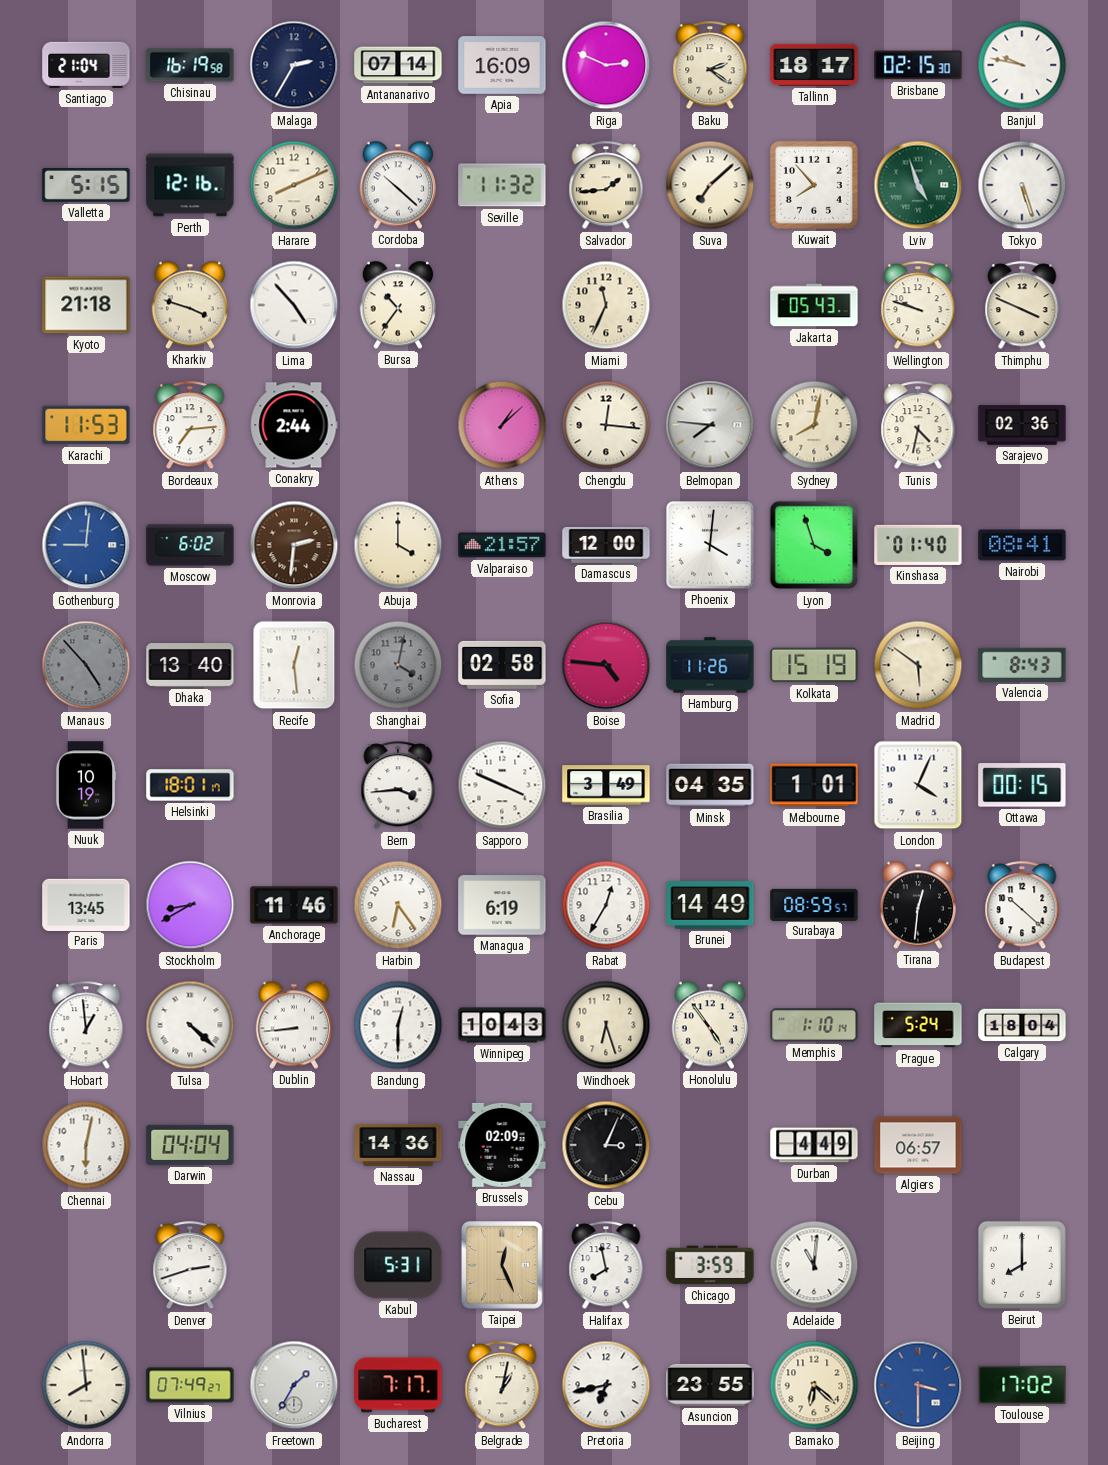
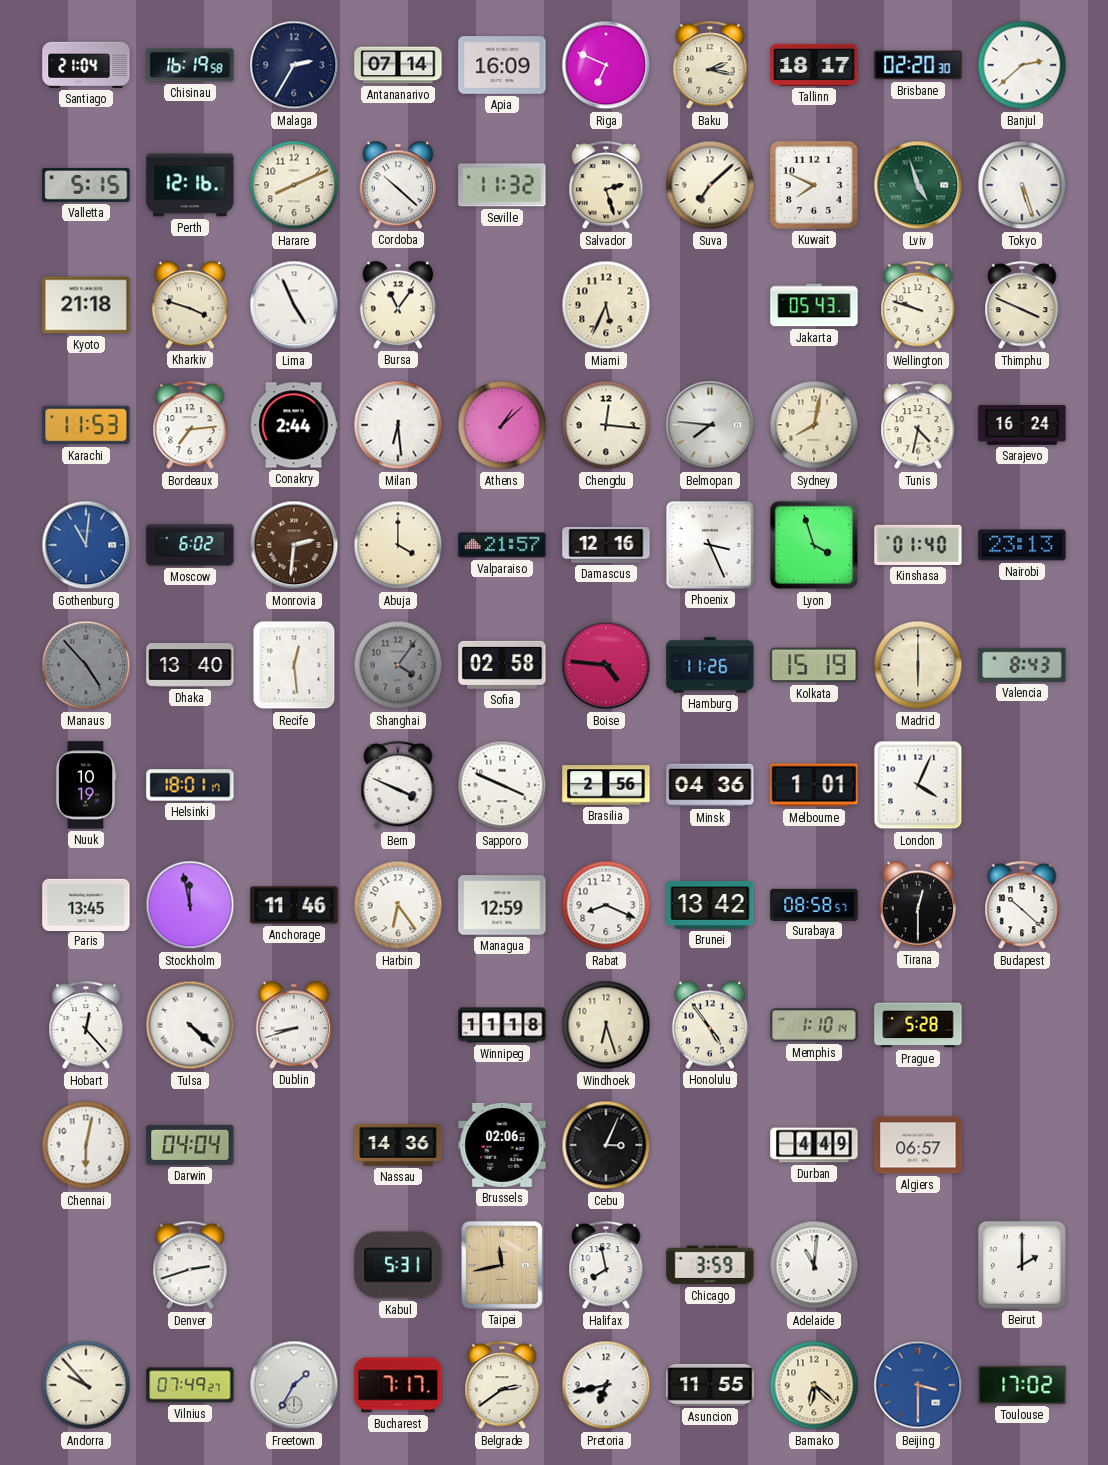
Riga: 2:49 -> 6:49
Baku: 2:21 -> 2:17
Brisbane: 02:15 -> 02:20
Banjul: 9:47 -> 2:38
Salvador: 1:44 -> 2:27
Kuwait: 7:53 -> 7:49
Lima: 4:53 -> 4:56
Bursa: 10:36 -> 11:06
Miami: 11:34 -> 5:34
Milan: none -> 6:29
Sarajevo: 02:36 -> 16:24
Gothenburg: 9:01 -> 11:01
Damascus: 12:00 -> 12:16
Phoenix: 4:01 -> 3:26
Nairobi: 08:41 -> 23:13
Shanghai: 4:02 -> 4:06
Madrid: 5:51 -> 6:00
Bern: 3:44 -> 3:49
Brasilia: 3:49 -> 2:56
Minsk: 04:35 -> 04:36
Ottawa: 00:15 -> none
Stockholm: 8:40 -> 11:58
Managua: 6:19 -> 12:59
Rabat: 12:35 -> 8:19
Brunei: 14:49 -> 13:42
Surabaya: 08:59 -> 08:58
Tirana: 12:31 -> 12:30
Hobart: 12:59 -> 12:23
Dublin: 8:44 -> 8:42
Bandung: 12:30 -> none
Winnipeg: 10:43 -> 11:18
Prague: 5:24 -> 5:28
Calgary: 18:04 -> none
Brussels: 02:09 -> 02:06
Taipei: 12:26 -> 11:43
Beirut: 8:00 -> 2:00
Andorra: 7:59 -> 9:53
Belgrade: 1:02 -> 2:39
Asuncion: 23:55 -> 11:55
